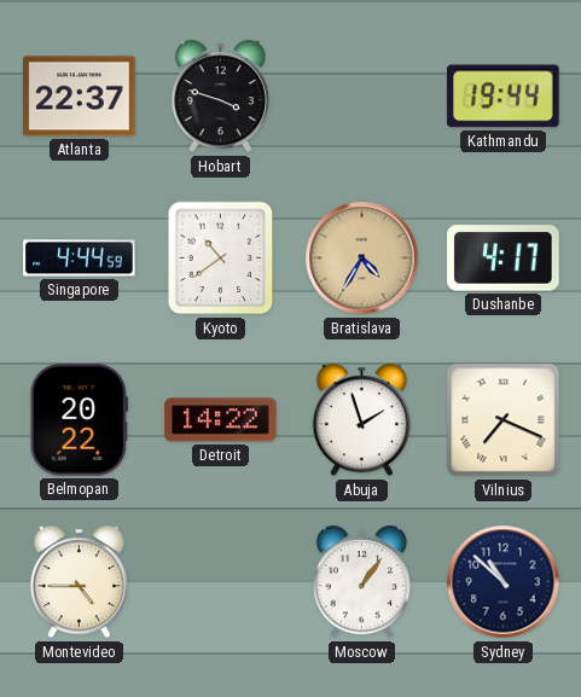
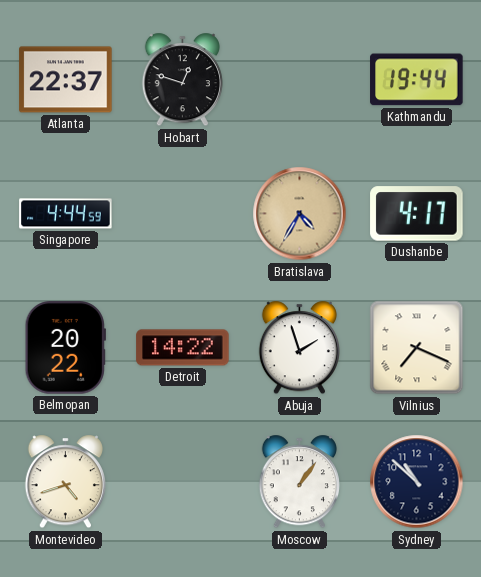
Hobart: 3:48 -> 12:48
Kyoto: 10:39 -> none
Montevideo: 4:45 -> 4:42
